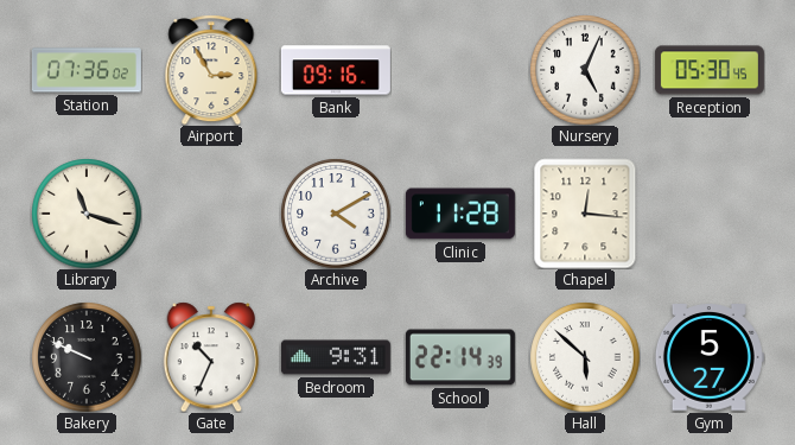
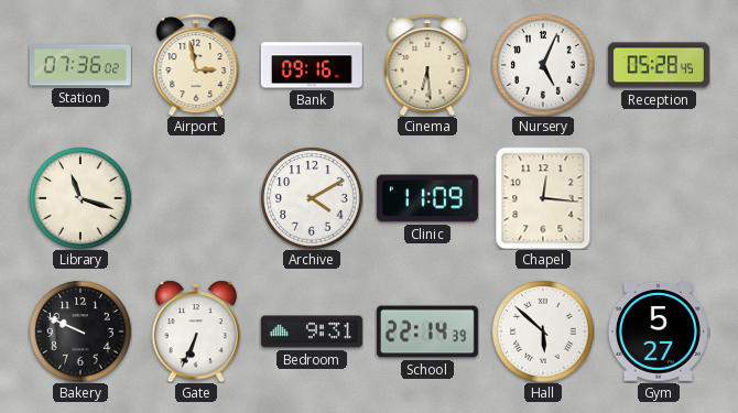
Airport: 2:55 -> 2:58
Cinema: none -> 6:29
Reception: 05:30 -> 05:28
Clinic: 11:28 -> 11:09
Gate: 10:34 -> 6:34
